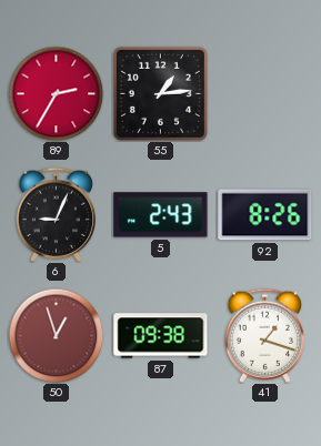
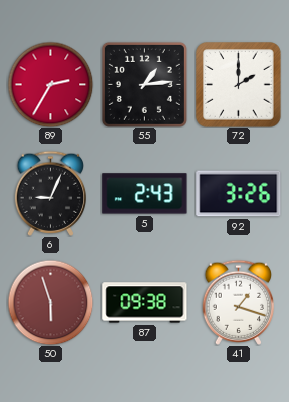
72: none -> 2:00
92: 8:26 -> 3:26
50: 12:57 -> 5:57
